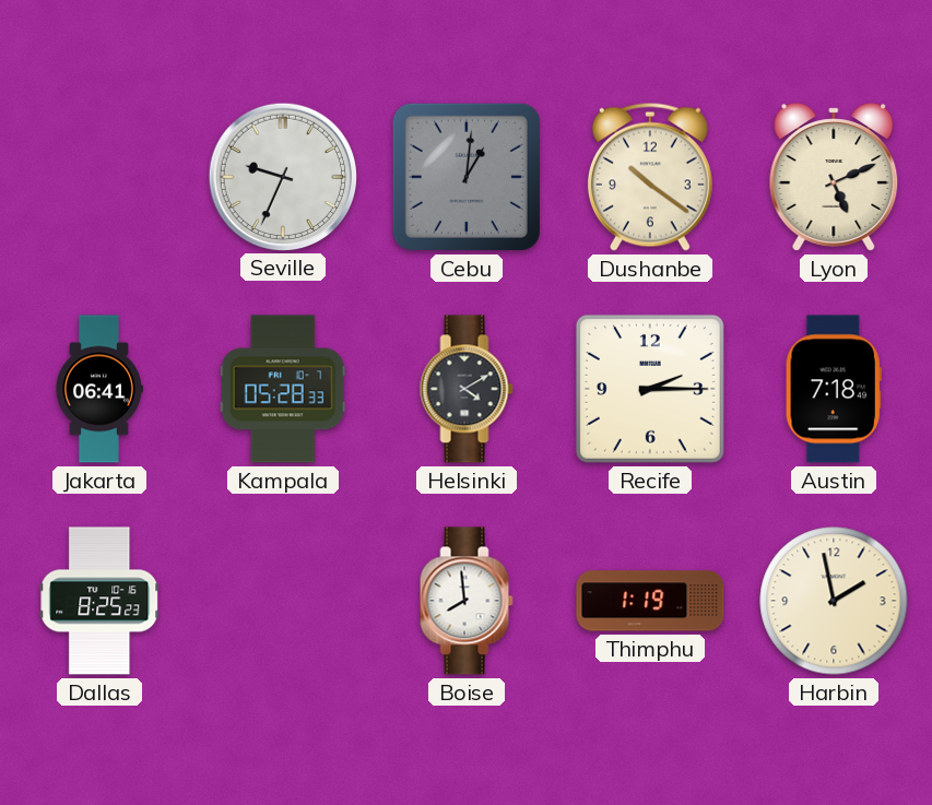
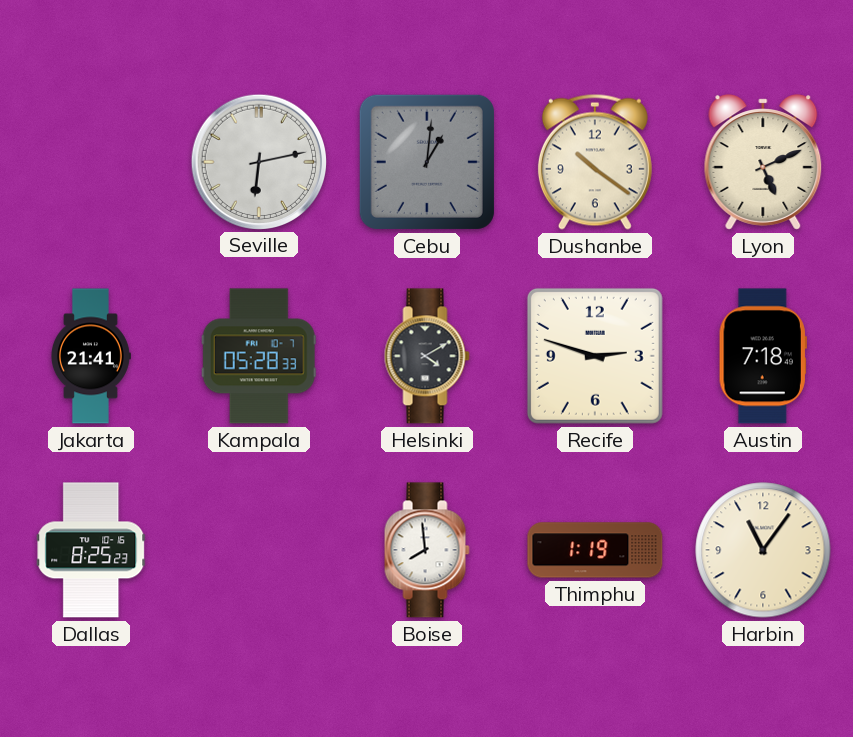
Seville: 9:34 -> 6:13
Jakarta: 06:41 -> 21:41
Recife: 2:15 -> 2:48
Harbin: 1:58 -> 11:06
